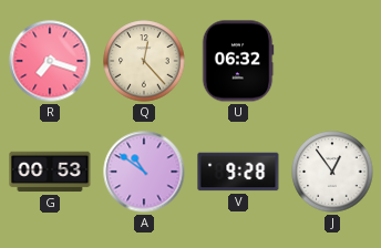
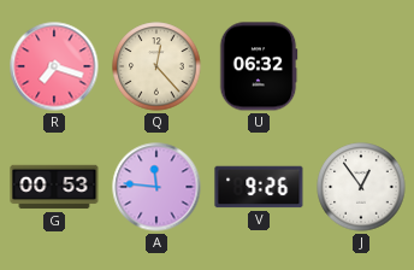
A: 10:51 -> 11:46
V: 9:28 -> 9:26
